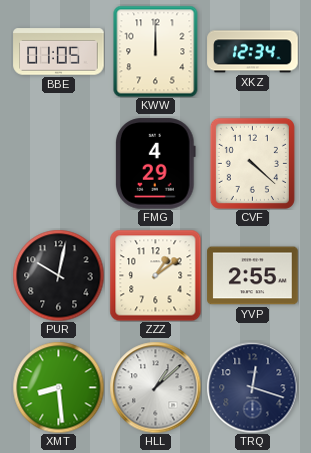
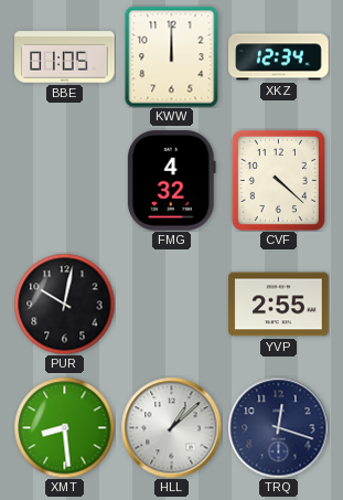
FMG: 4:29 -> 4:32
ZZZ: 1:09 -> none
